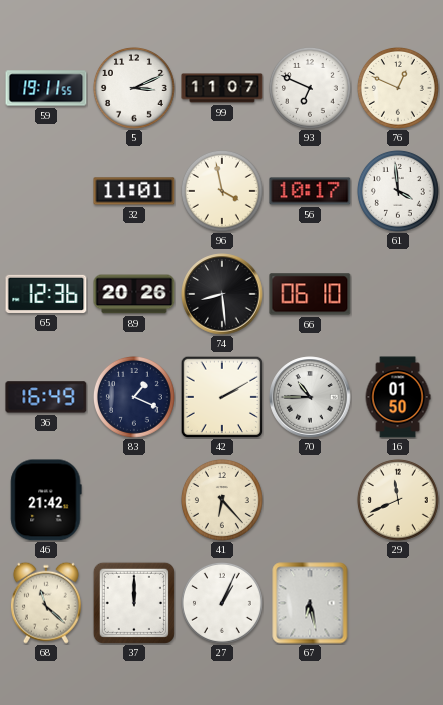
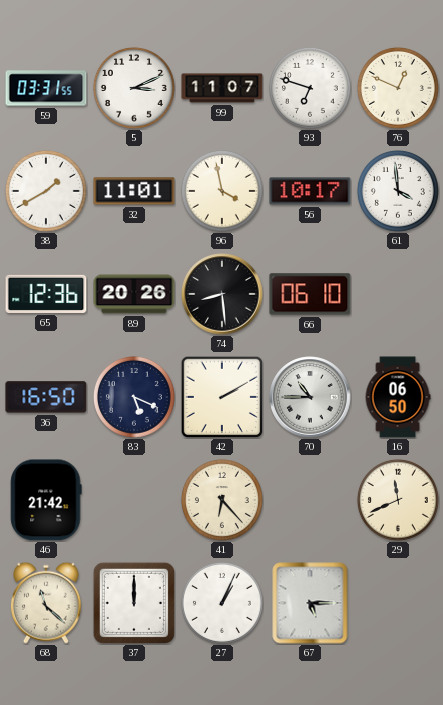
59: 19:11 -> 03:31
93: 6:49 -> 6:48
38: none -> 1:40
36: 16:49 -> 16:50
83: 1:19 -> 5:19
16: 01:50 -> 06:50
67: 6:28 -> 5:15
